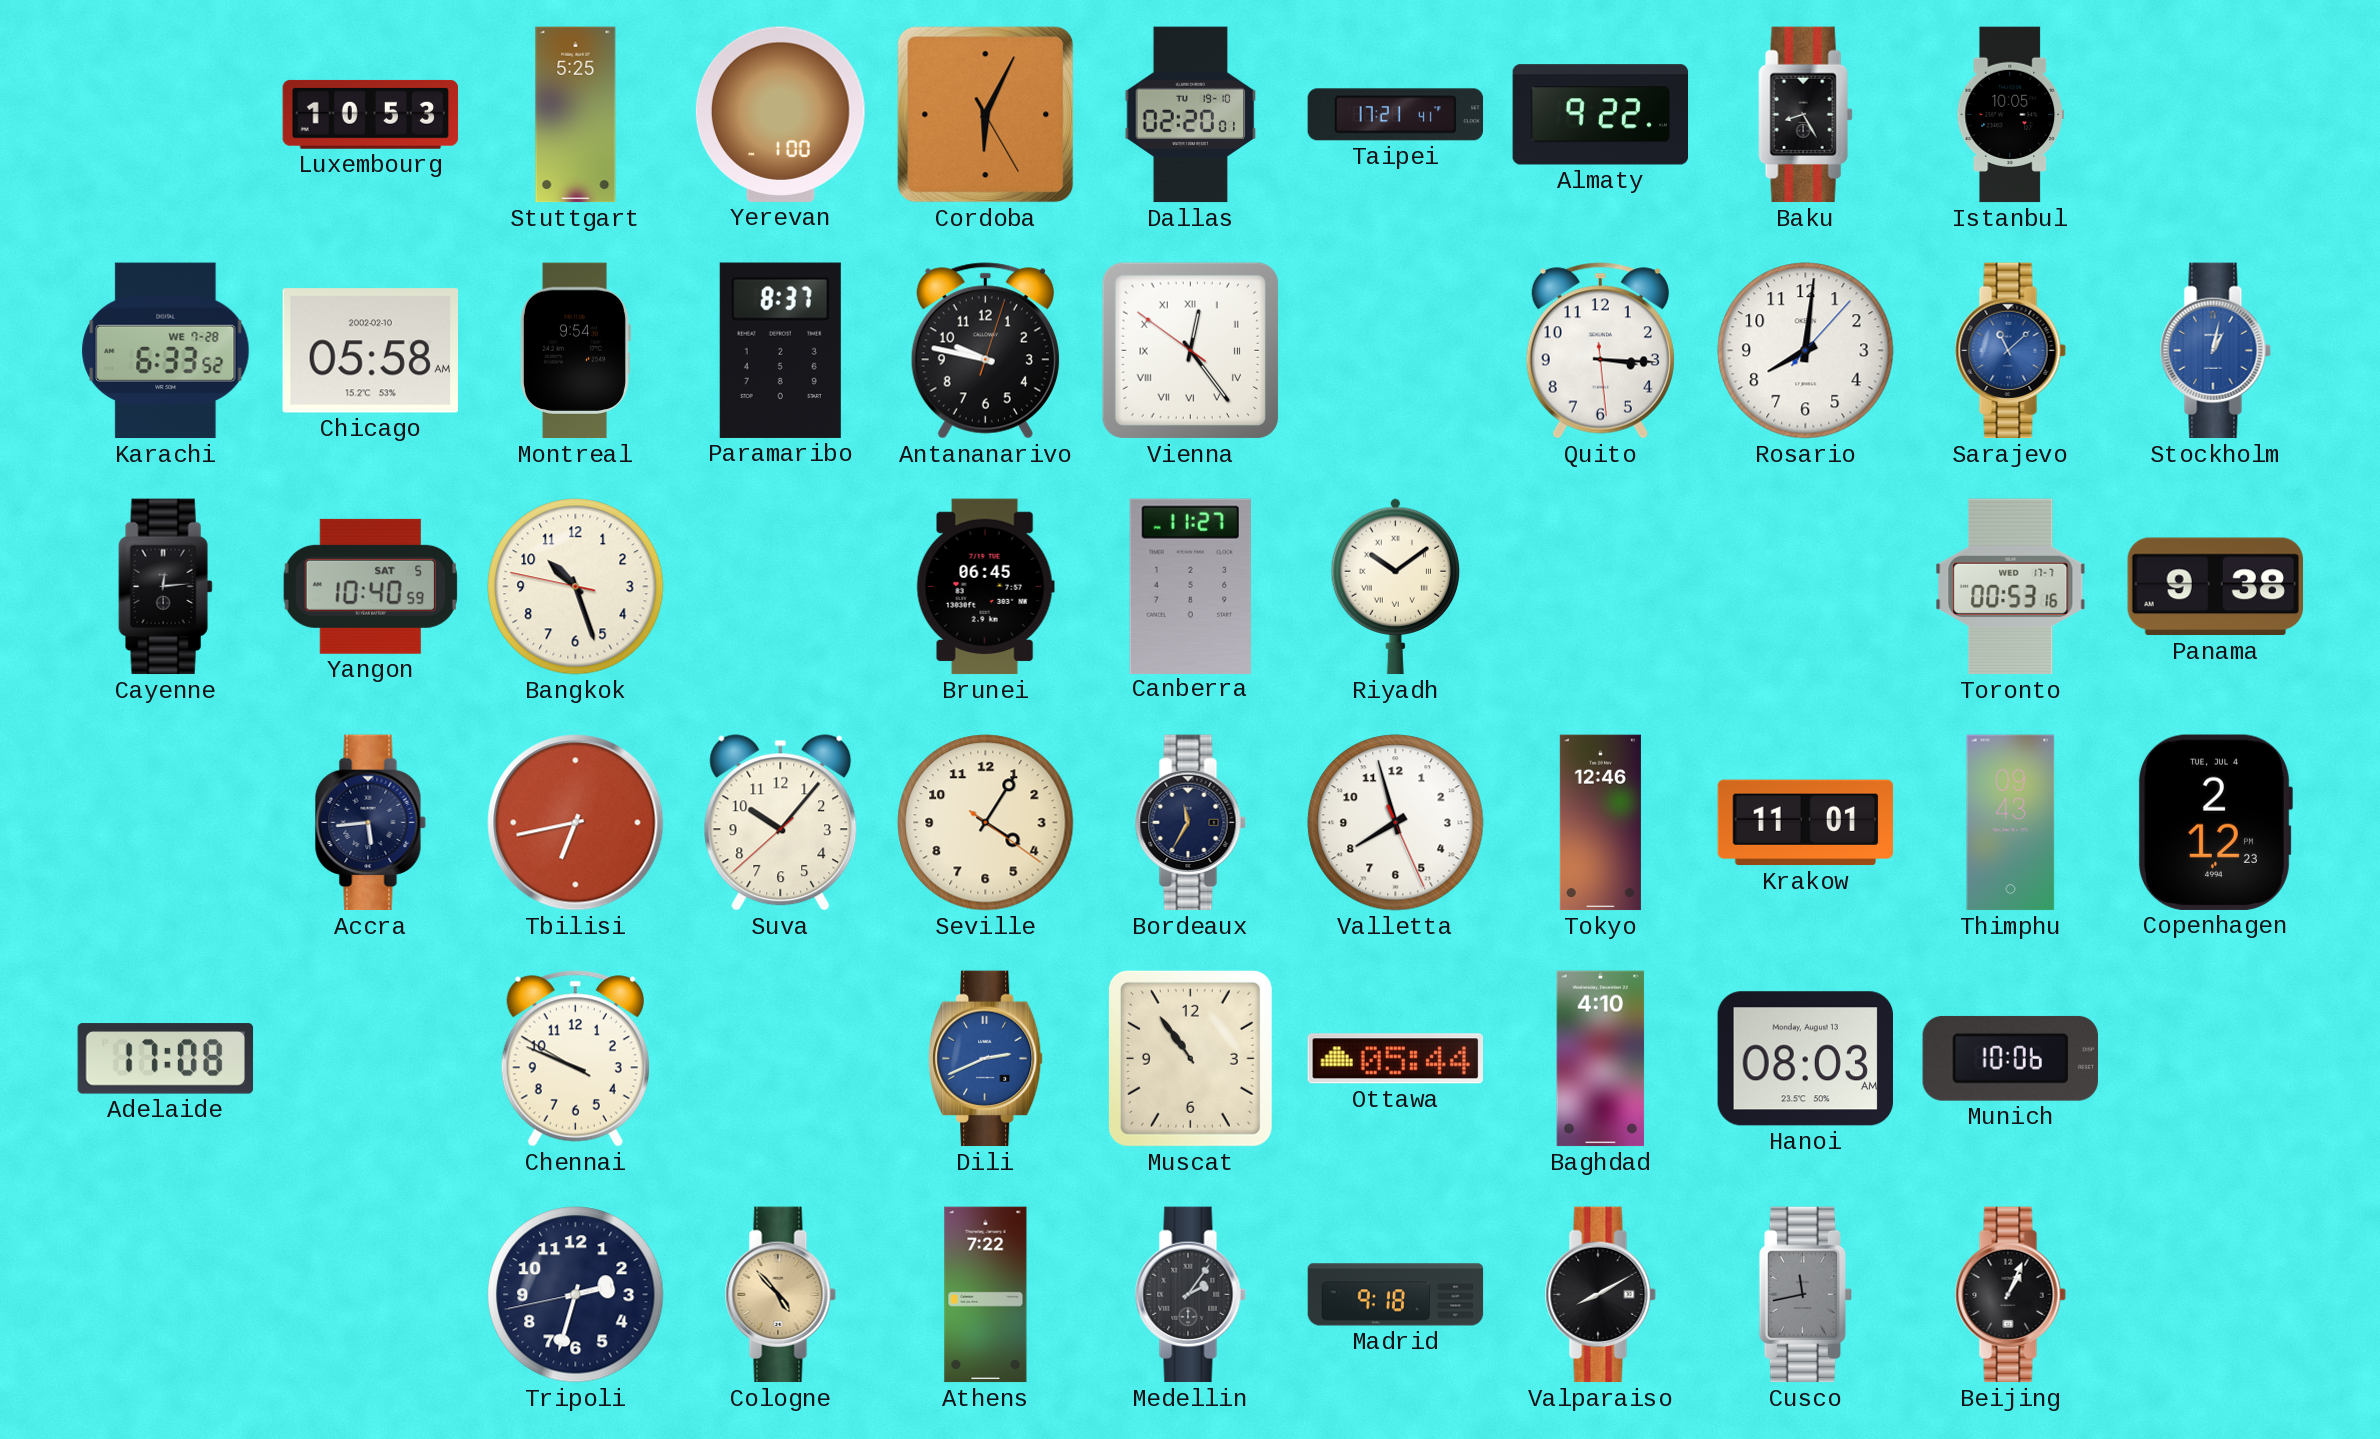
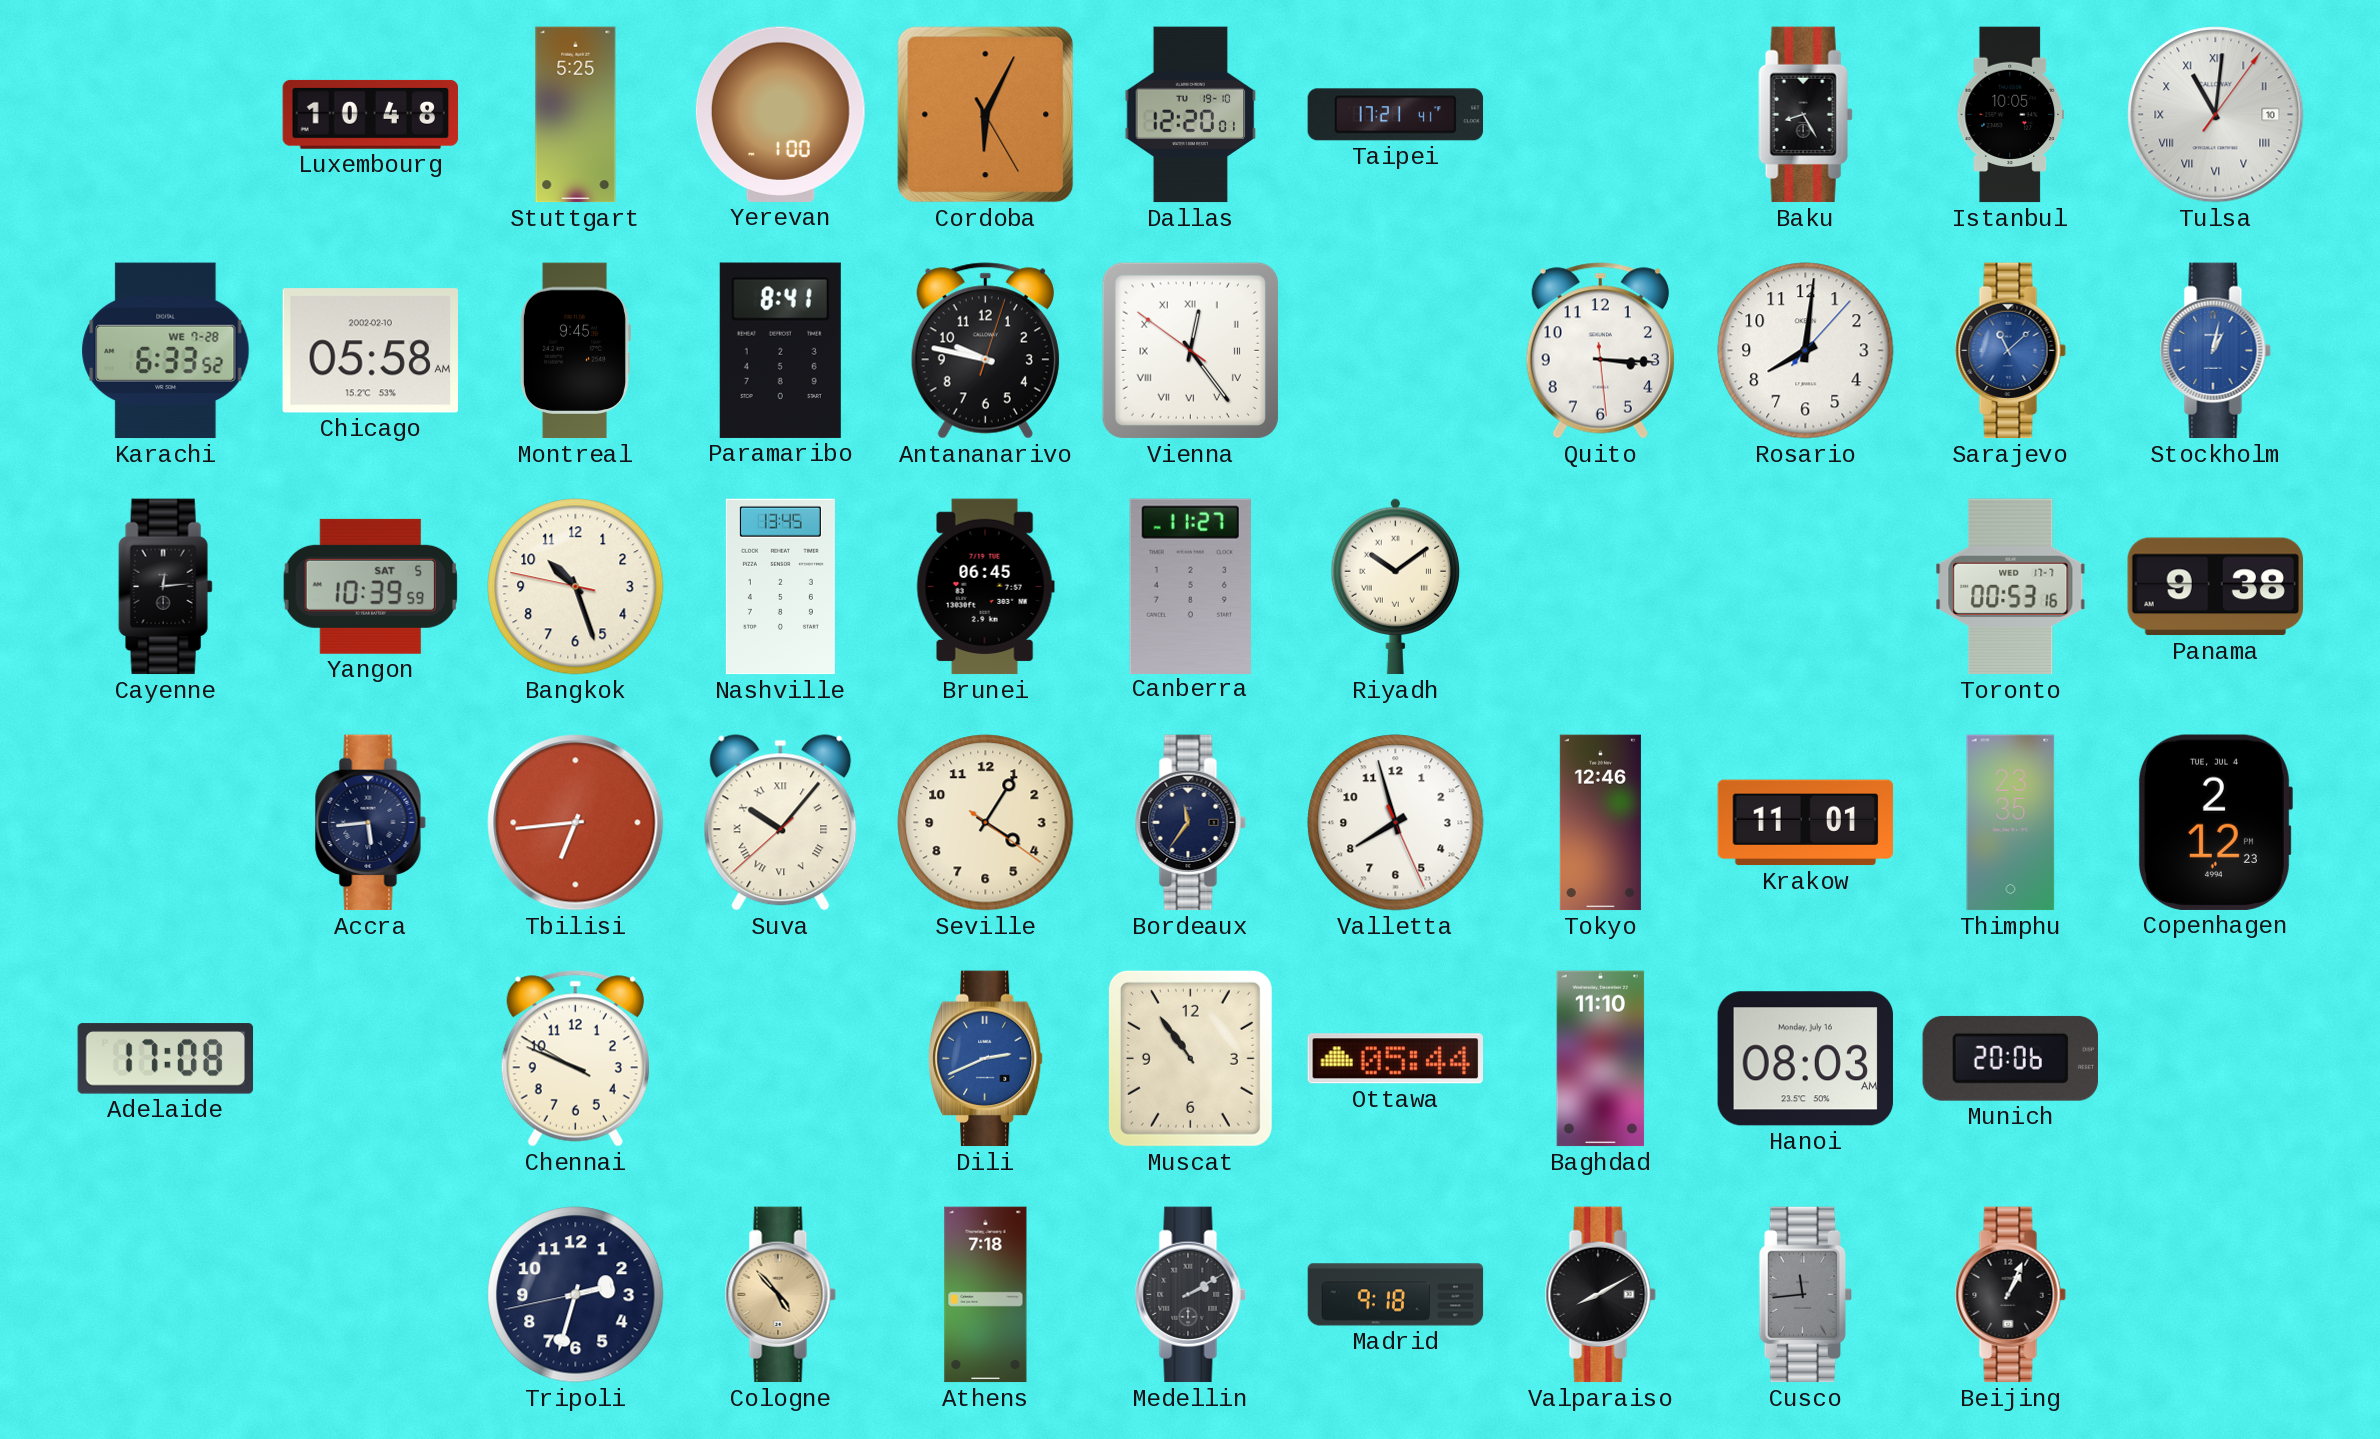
Luxembourg: 10:53 -> 10:48
Dallas: 02:20 -> 12:20
Almaty: 9:22 -> none
Tulsa: none -> 11:01
Montreal: 9:54 -> 9:45
Paramaribo: 8:37 -> 8:41
Yangon: 10:40 -> 10:39
Nashville: none -> 13:45
Tbilisi: 6:43 -> 6:44
Suva numerals: Arabic -> Roman
Bordeaux: 11:35 -> 11:36
Thimphu: 09:43 -> 23:35
Baghdad: 4:10 -> 11:10
Hanoi date: Monday, August 13 -> Monday, July 16
Munich: 10:06 -> 20:06
Athens: 7:22 -> 7:18
Medellin: 2:06 -> 2:10
Cusco: 11:43 -> 11:44
